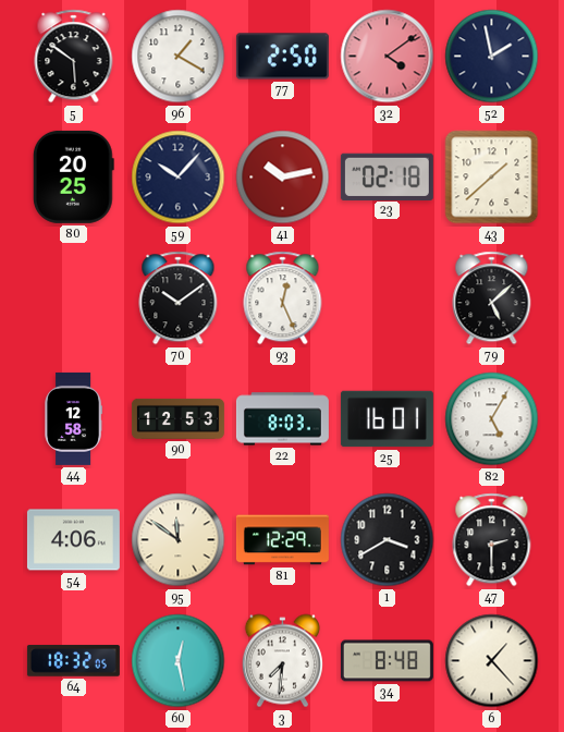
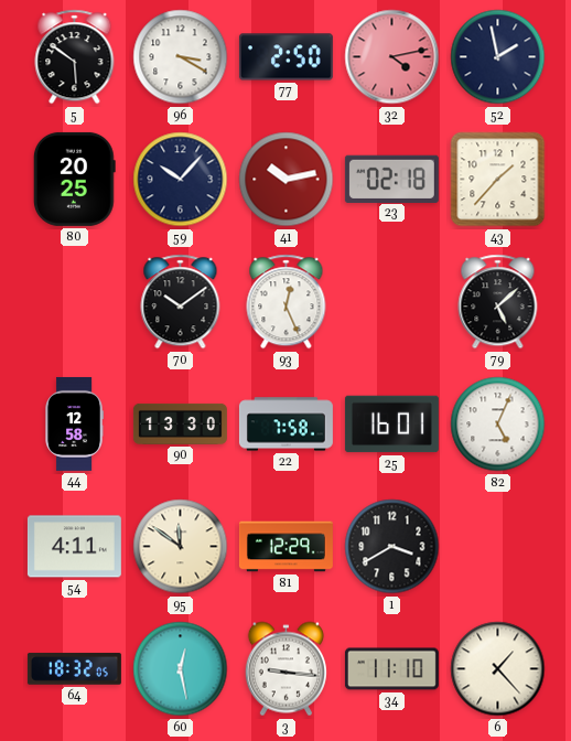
96: 1:20 -> 3:20
32: 4:09 -> 4:13
43: 1:38 -> 1:37
90: 12:53 -> 13:30
22: 8:03 -> 7:58
82: 5:05 -> 5:04
54: 4:06 -> 4:11
47: 2:30 -> none
3: 7:31 -> 9:16
34: 8:48 -> 11:10
